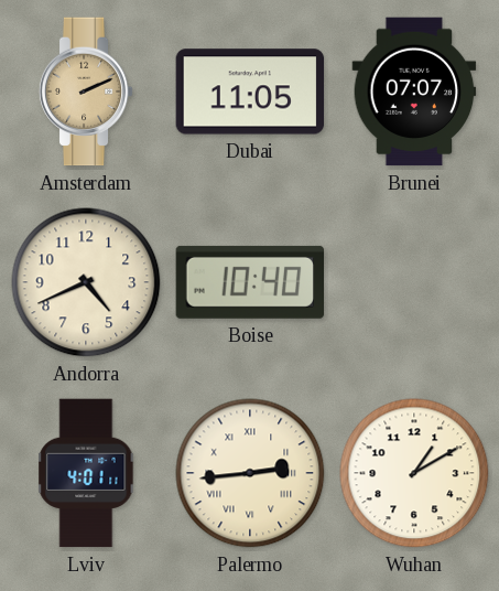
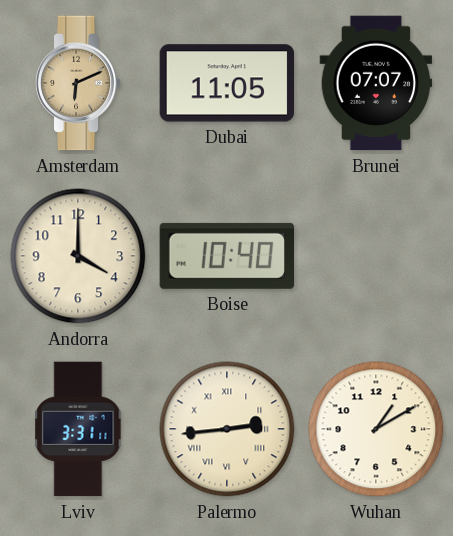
Amsterdam: 2:11 -> 6:11
Andorra: 4:41 -> 4:00
Lviv: 4:01 -> 3:31
